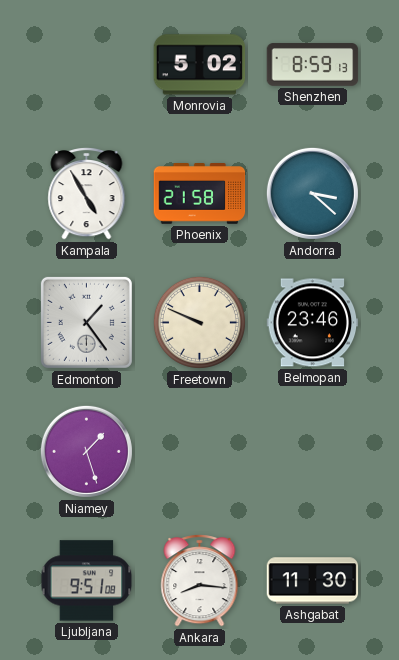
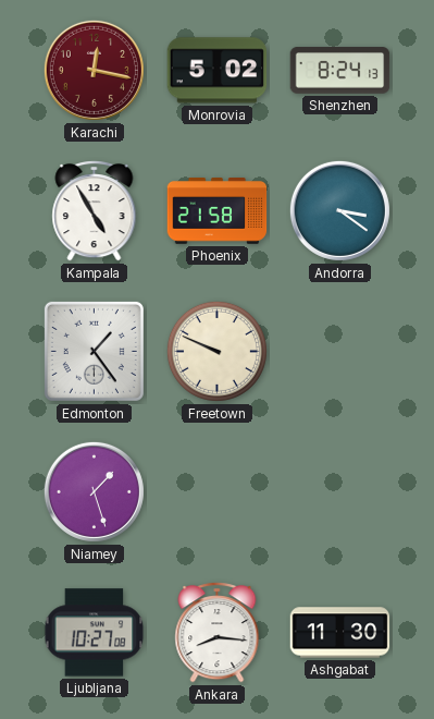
Karachi: none -> 12:17
Shenzhen: 8:59 -> 8:24
Andorra: 3:22 -> 3:21
Belmopan: 23:46 -> none
Ljubljana: 9:51 -> 10:27
